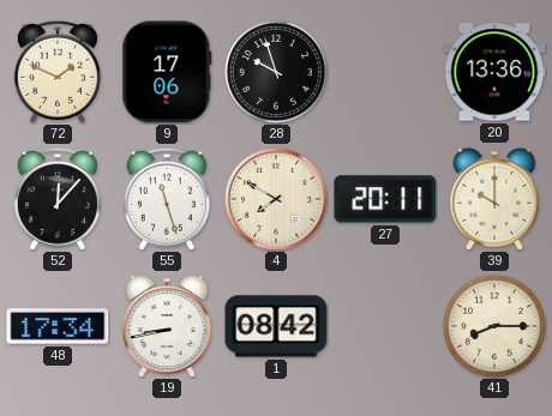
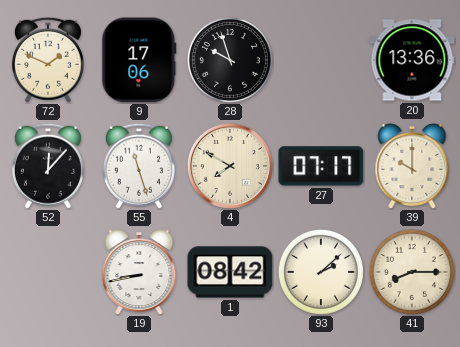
27: 20:11 -> 07:17
48: 17:34 -> none
93: none -> 2:08
